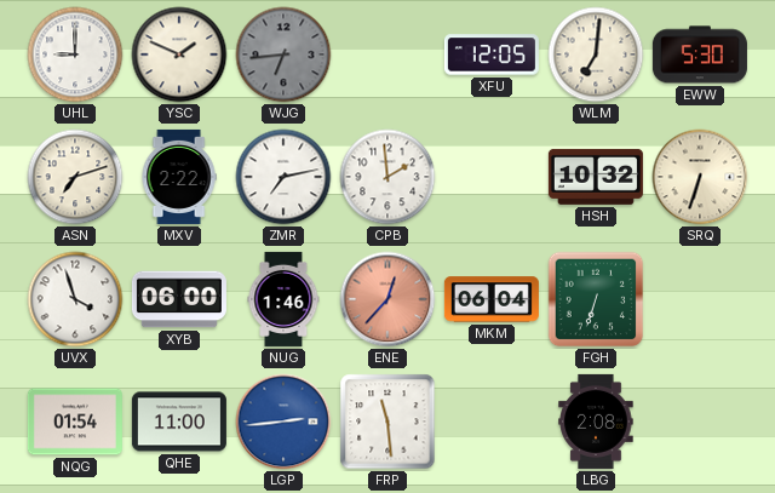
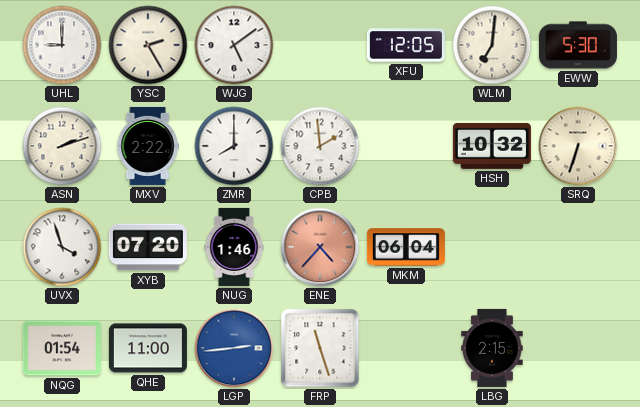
YSC: 1:49 -> 2:25
WJG: 6:44 -> 5:09
WJG dial: grey -> white
ASN: 7:12 -> 2:12
ZMR: 7:13 -> 8:00
XYB: 06:00 -> 07:20
ENE: 12:37 -> 4:37
FGH: 6:33 -> none
FRP: 11:29 -> 11:27
LBG: 2:08 -> 2:15
